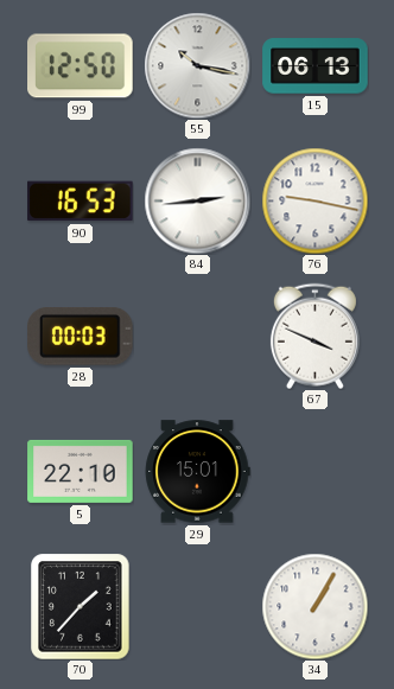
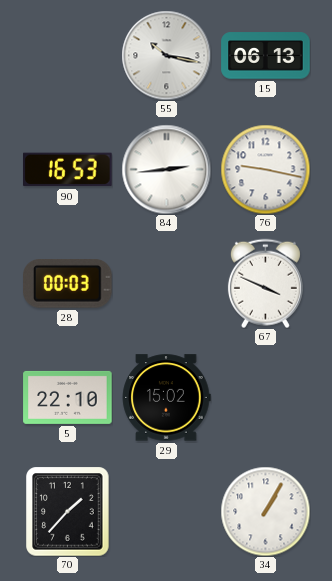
99: 12:50 -> none
29: 15:01 -> 15:02
